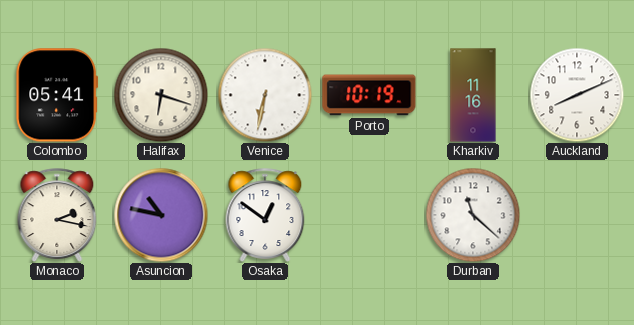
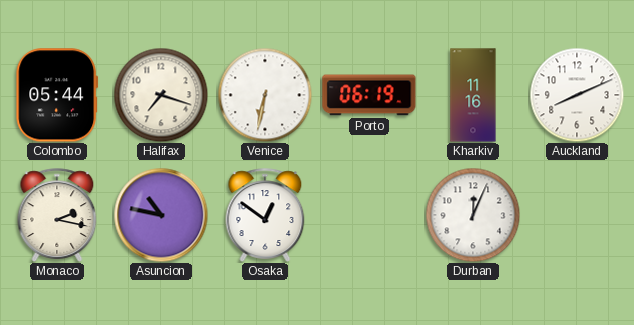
Colombo: 05:41 -> 05:44
Halifax: 6:18 -> 7:18
Porto: 10:19 -> 06:19
Durban: 11:22 -> 12:04
